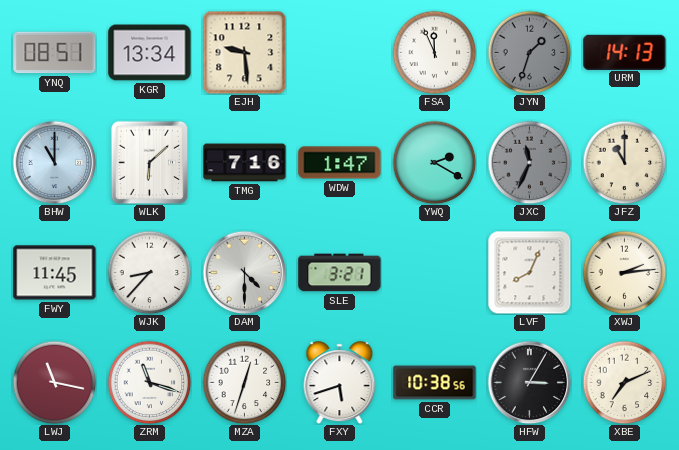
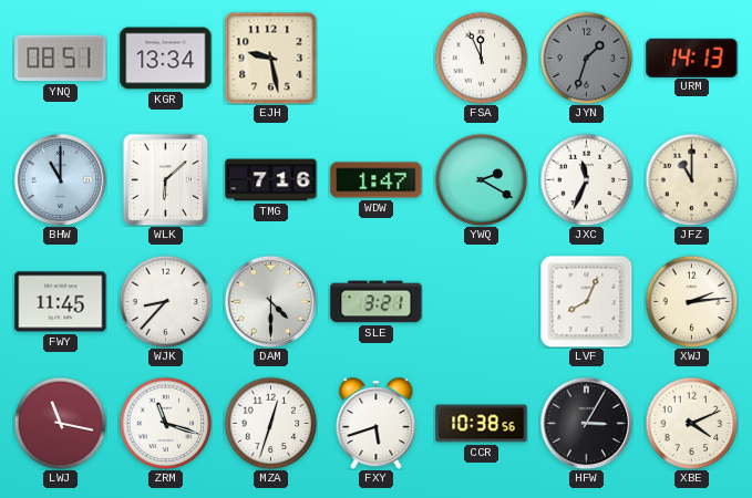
EJH: 9:29 -> 9:28
JXC dial: grey -> white
XBE: 7:11 -> 4:11
